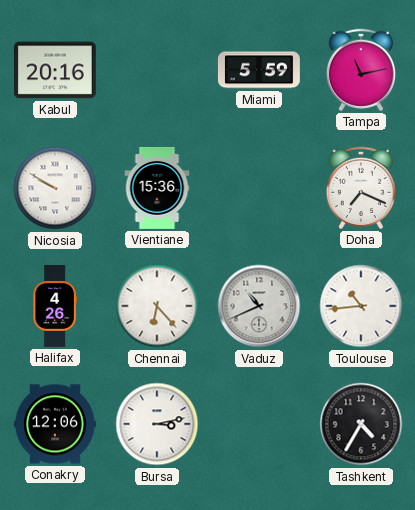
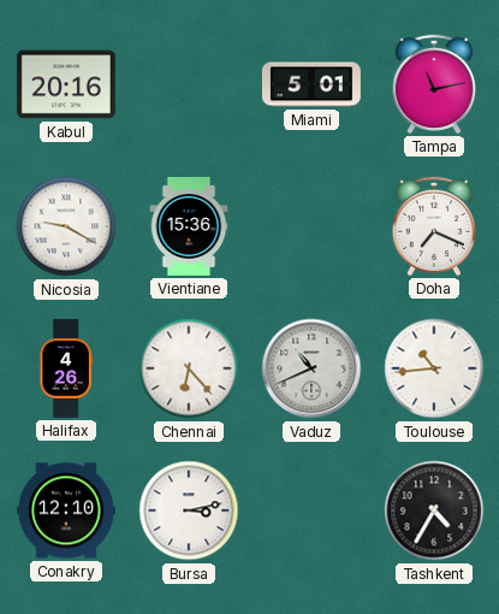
Miami: 5:59 -> 5:01
Nicosia: 9:50 -> 9:20
Conakry: 12:06 -> 12:10
